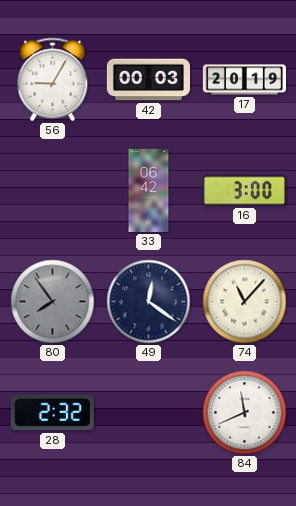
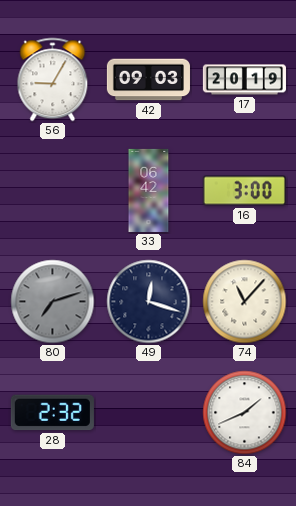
42: 00:03 -> 09:03
80: 7:54 -> 7:12
49: 12:21 -> 12:18
84: 11:41 -> 1:41
